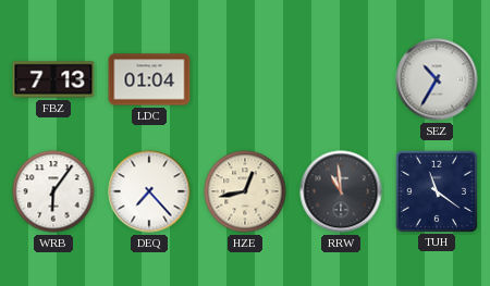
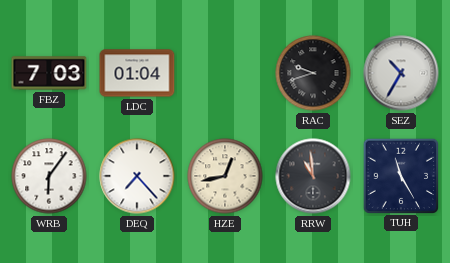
FBZ: 7:13 -> 7:03
RAC: none -> 9:42
TUH: 11:21 -> 11:25
